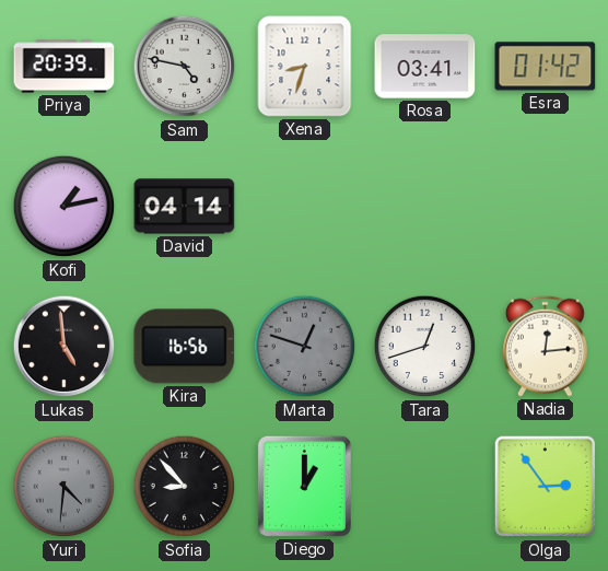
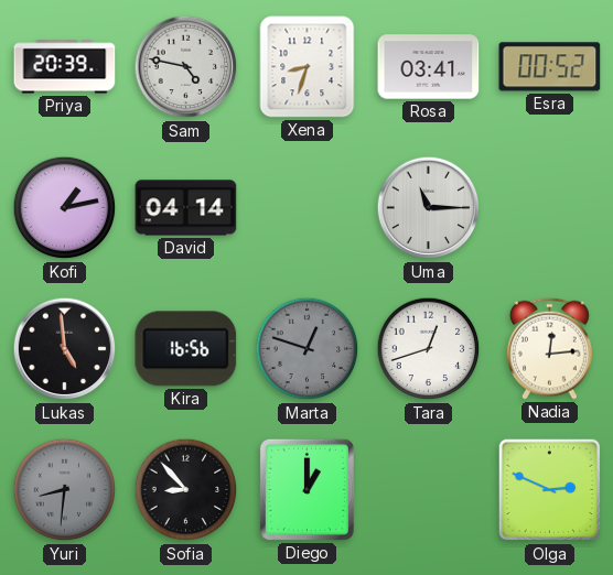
Esra: 01:42 -> 00:52
Uma: none -> 11:15
Yuri: 4:31 -> 8:31
Olga: 2:54 -> 2:49
